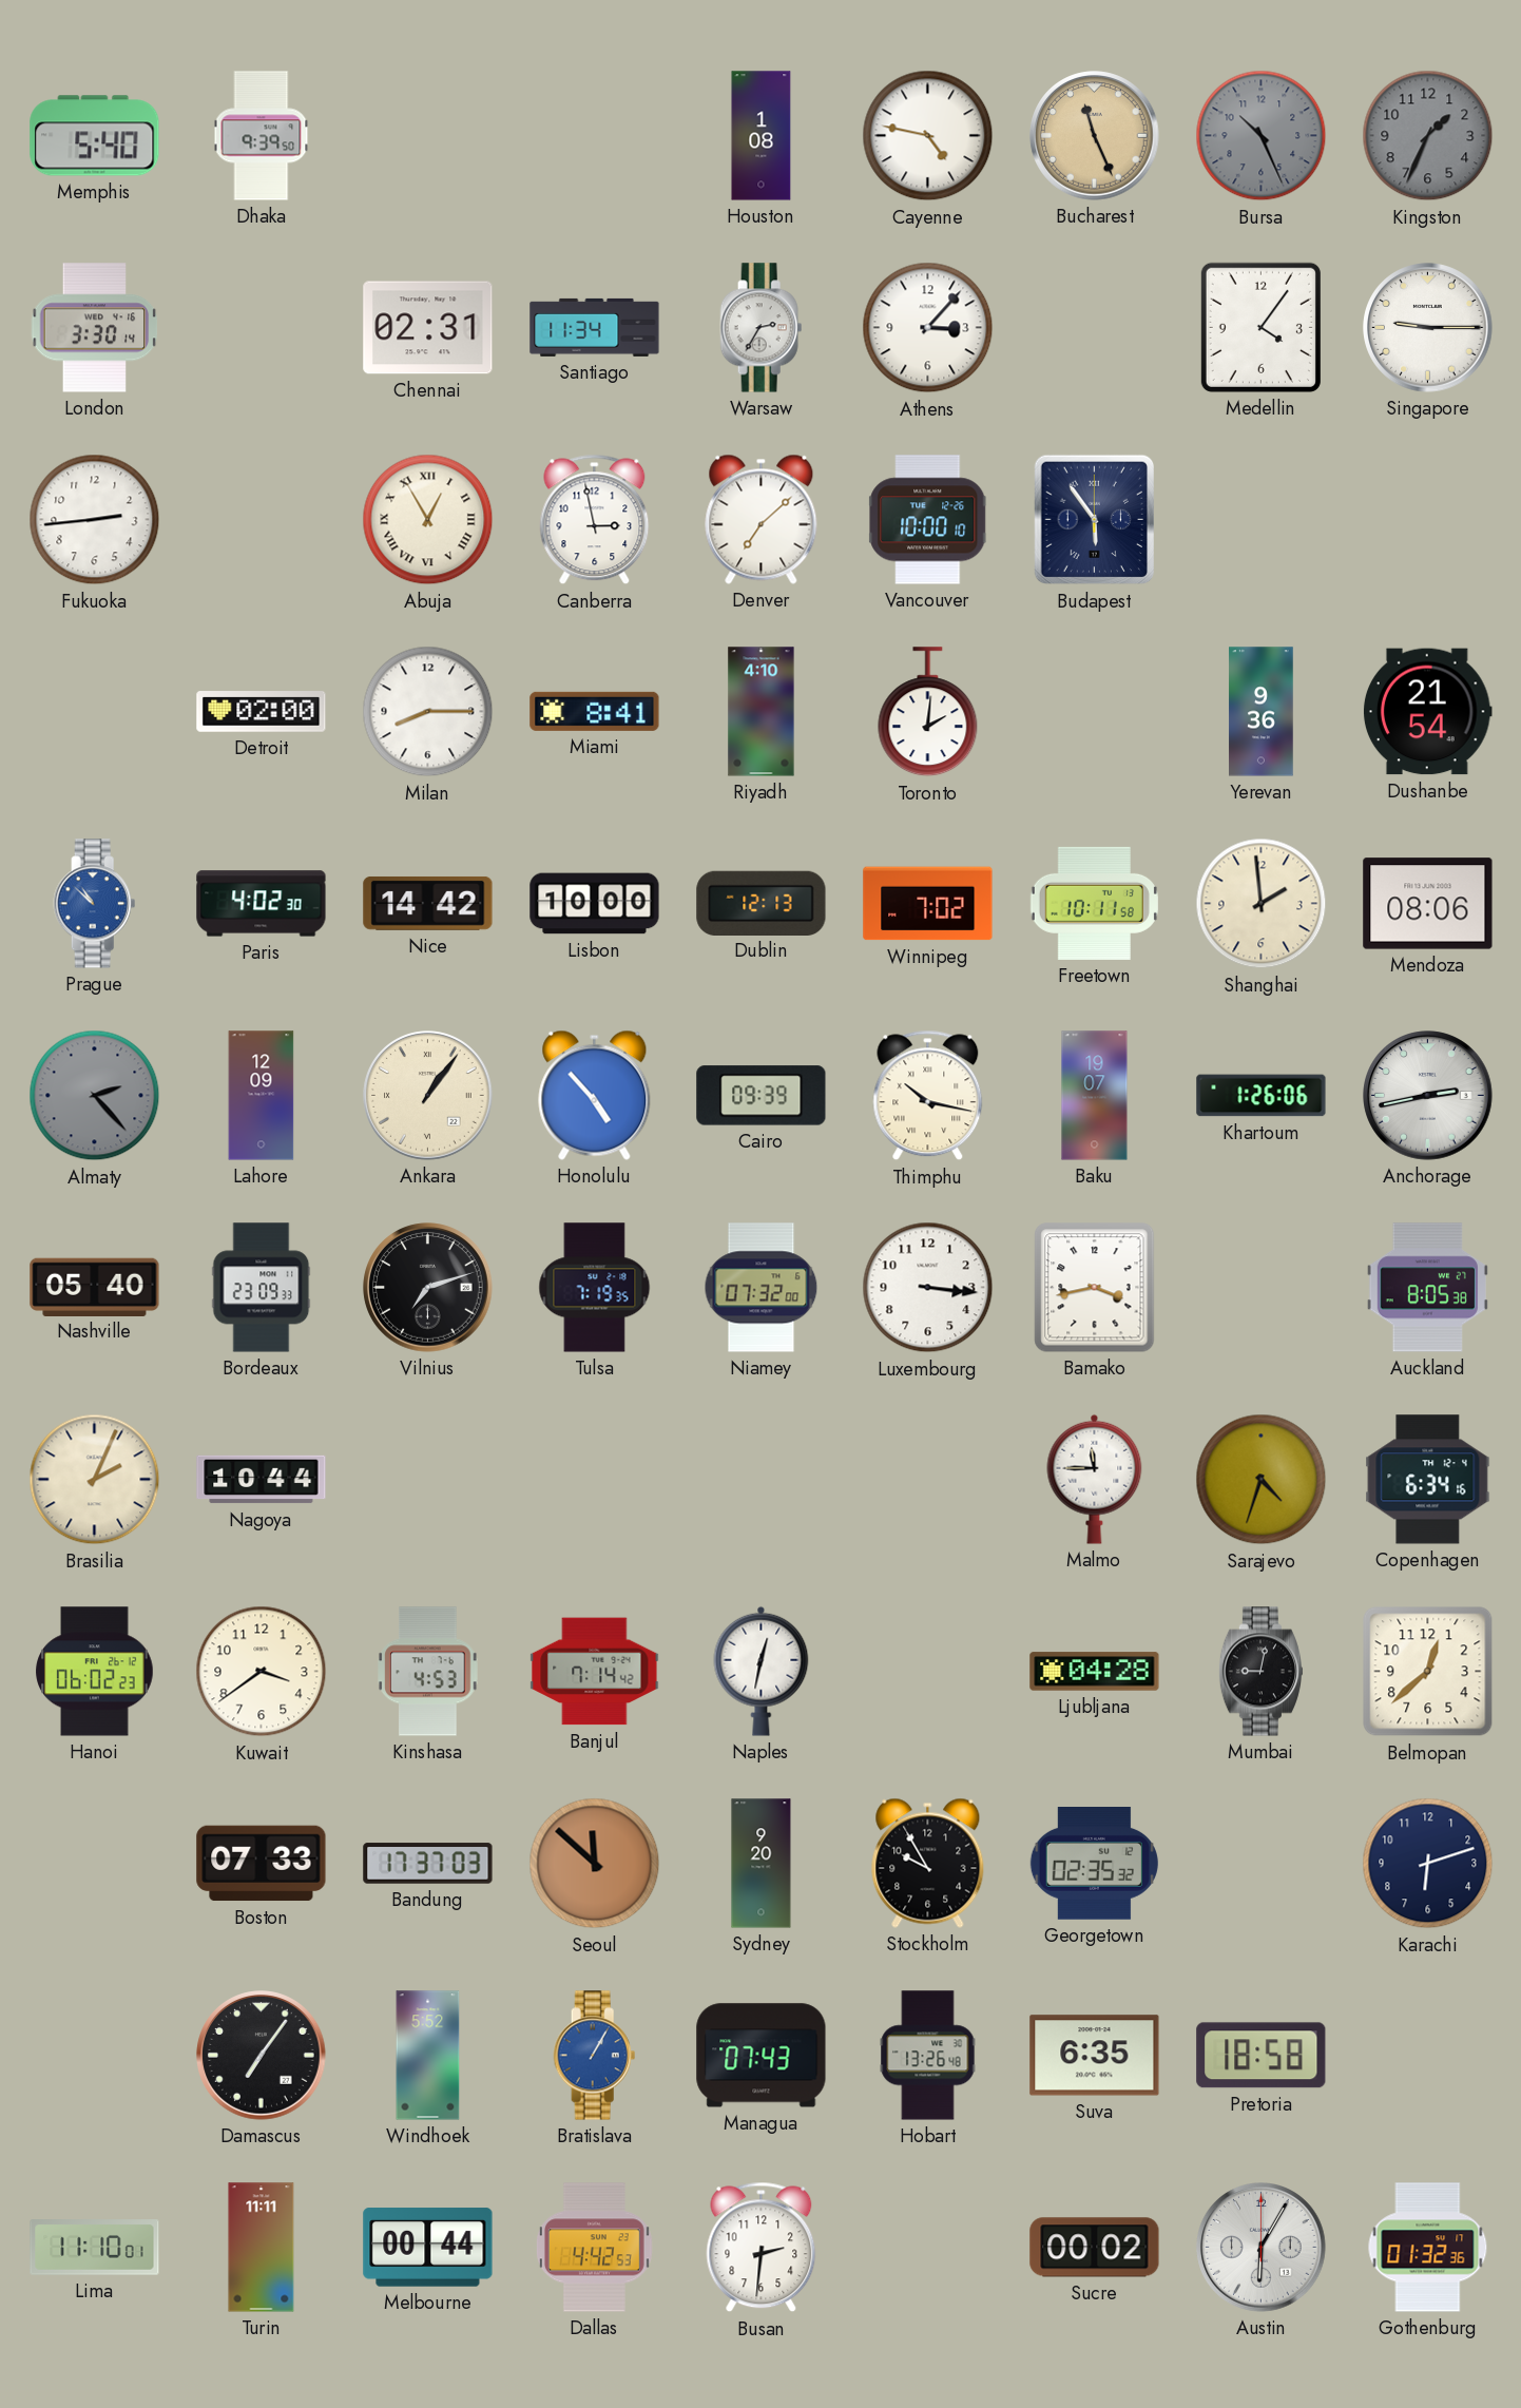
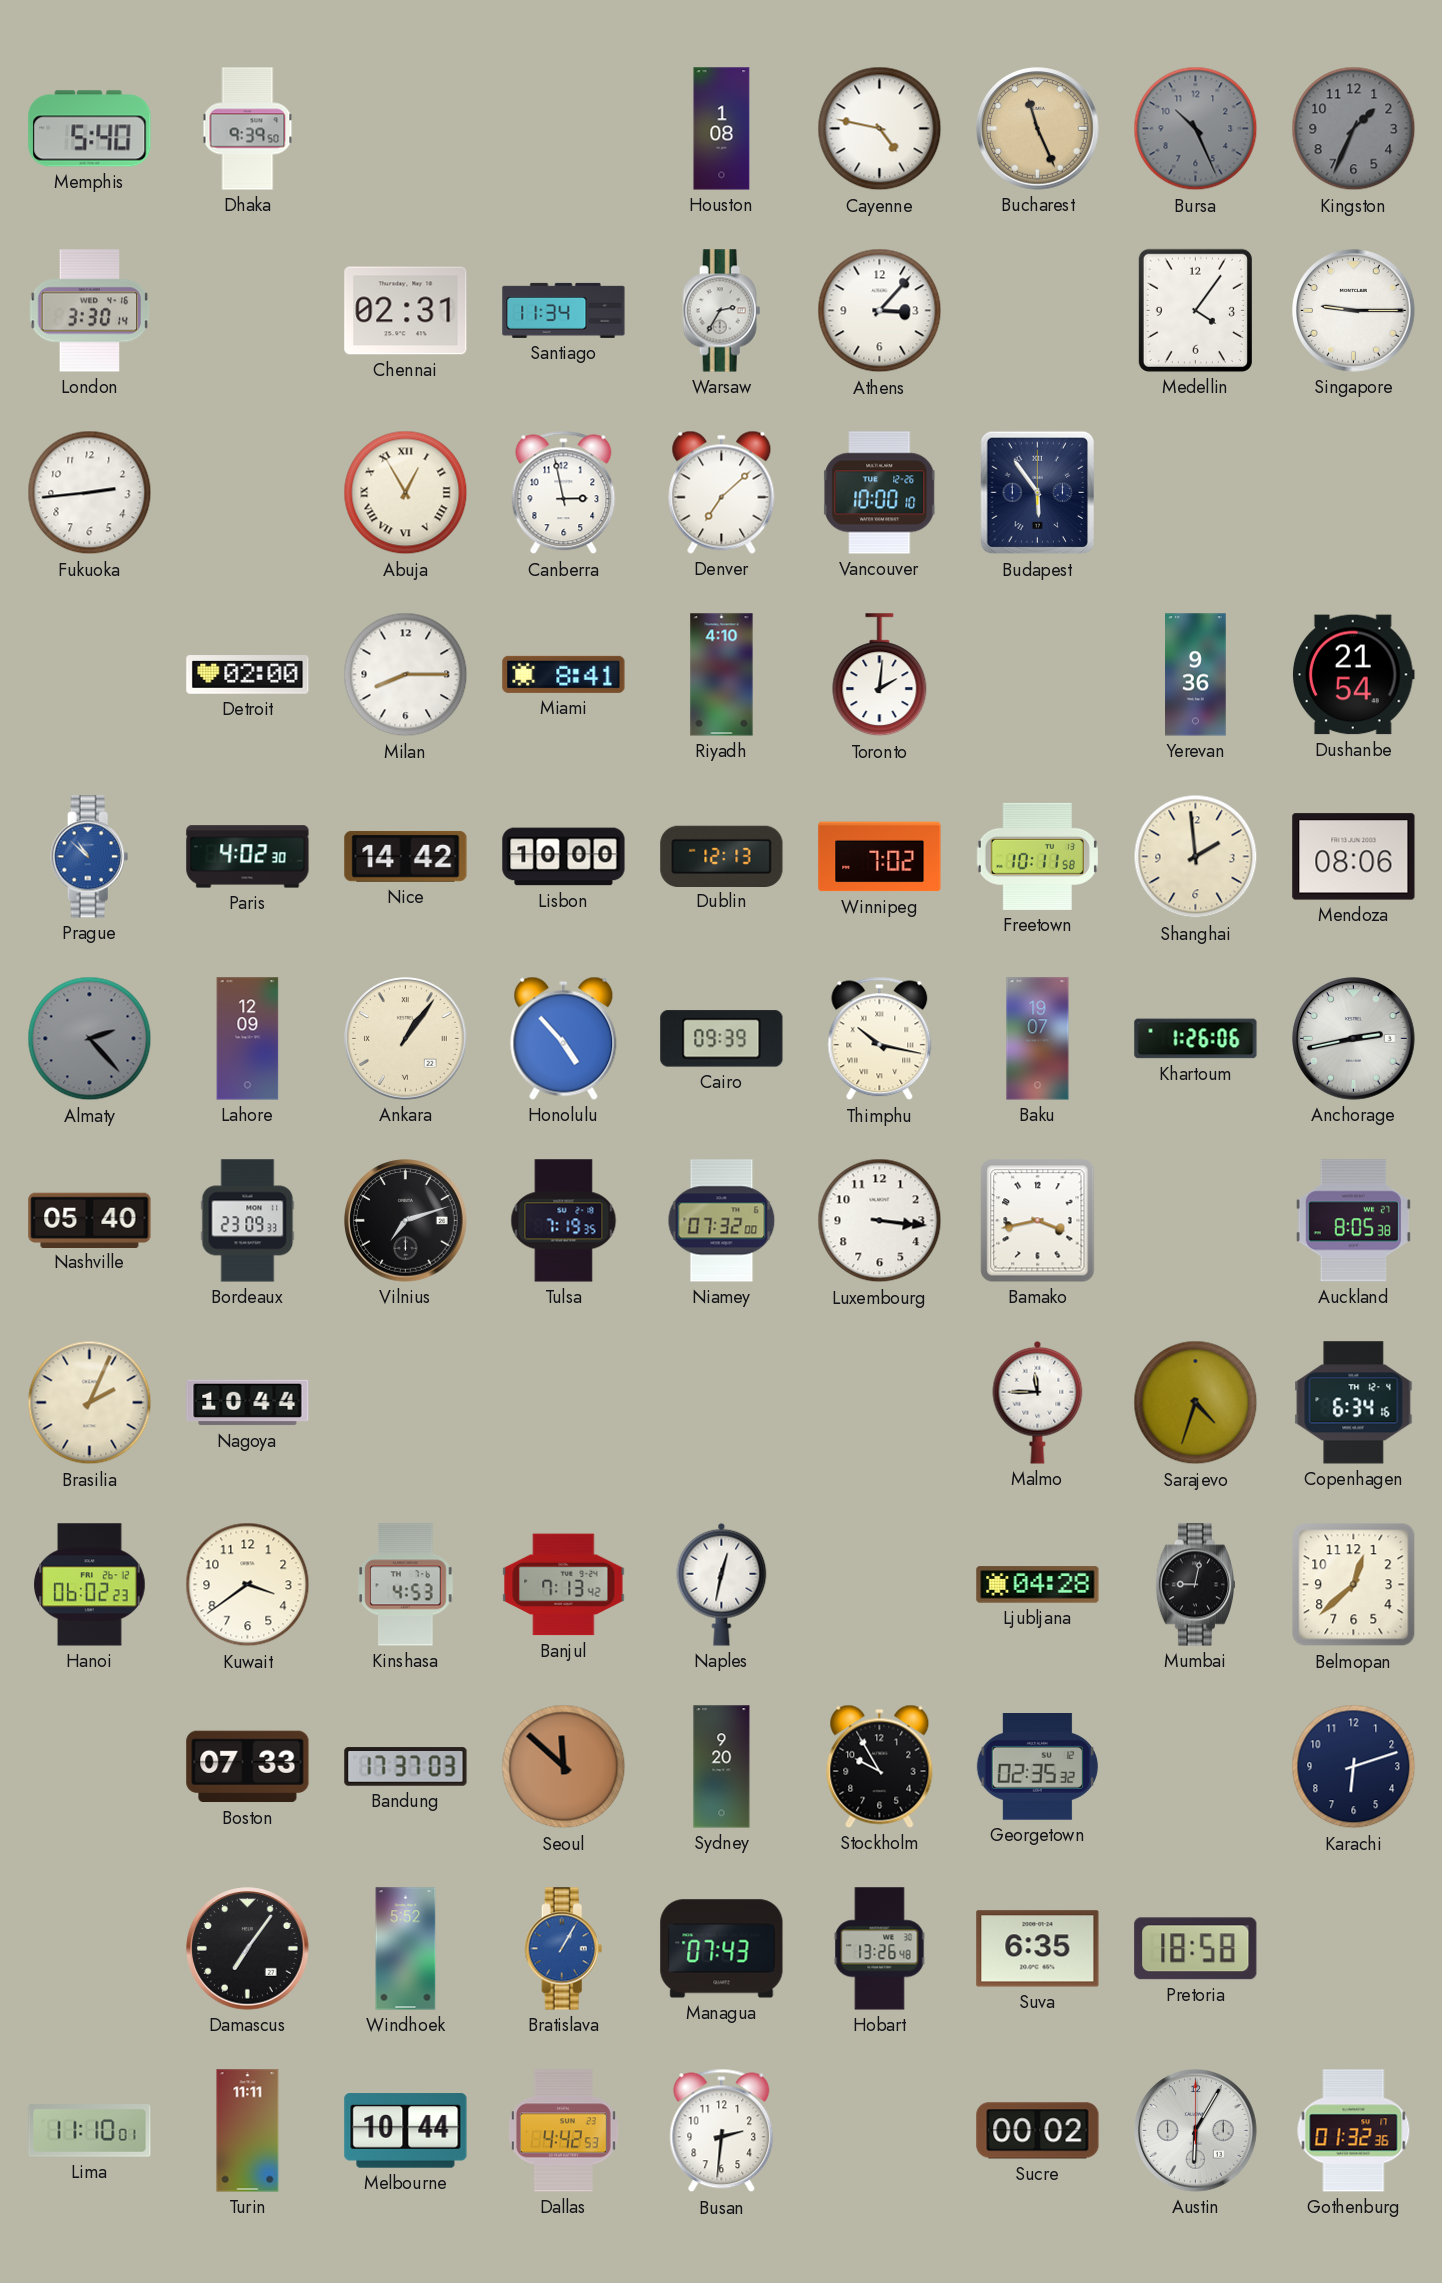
Banjul: 7:14 -> 7:13
Melbourne: 00:44 -> 10:44
